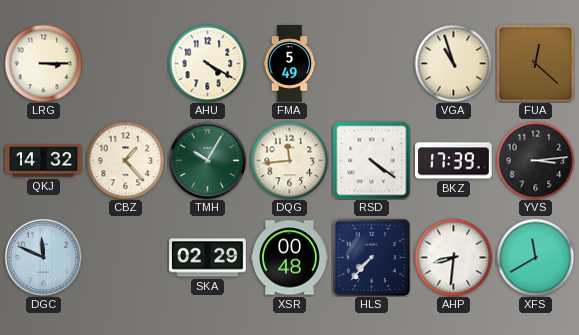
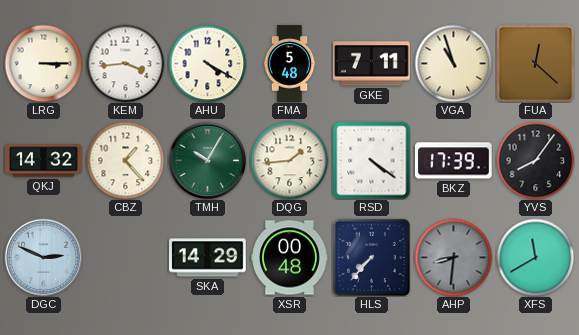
KEM: none -> 3:44
FMA: 5:49 -> 5:48
GKE: none -> 7:11
DQG: 11:44 -> 1:44
YVS: 3:14 -> 8:06
DGC: 11:49 -> 2:49
SKA: 02:29 -> 14:29
AHP dial: white -> grey
